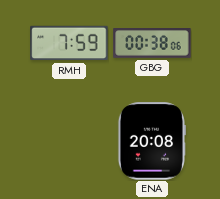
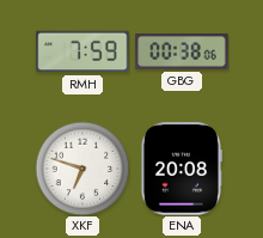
XKF: none -> 6:48
